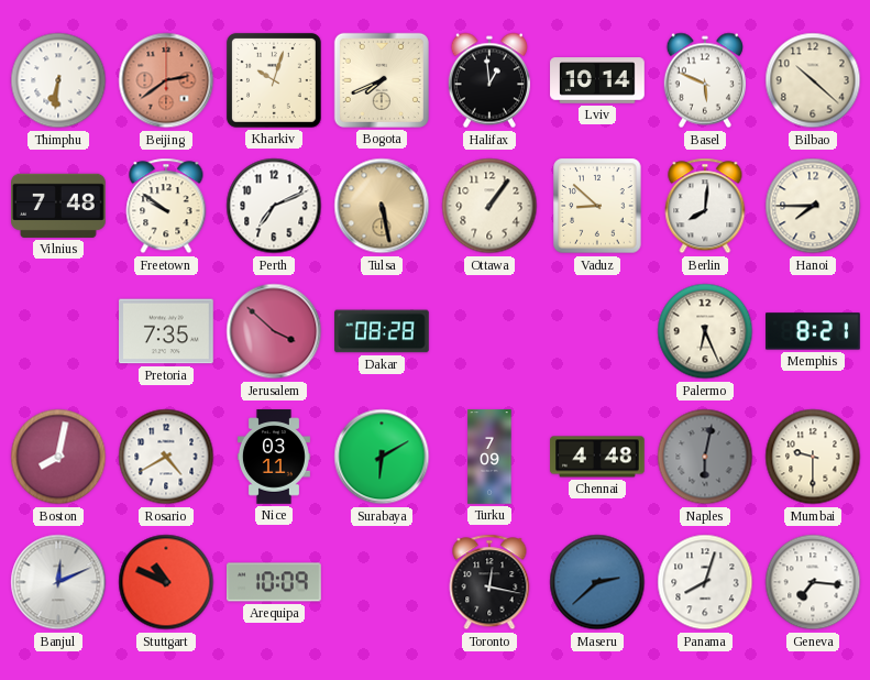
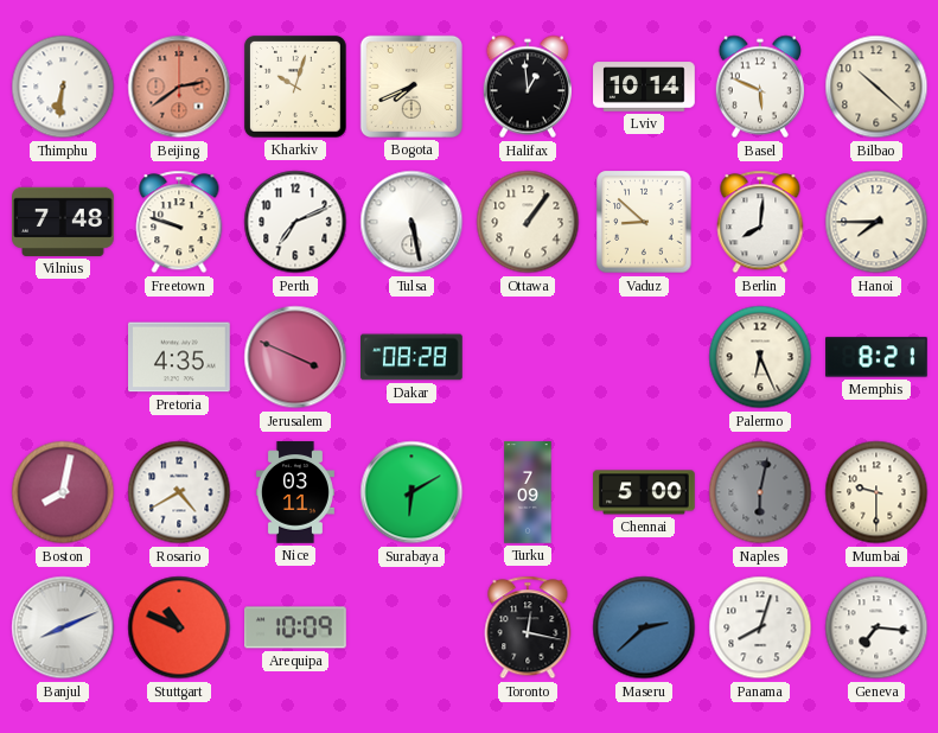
Freetown: 9:51 -> 9:48
Tulsa dial: champagne -> white
Pretoria: 7:35 -> 4:35
Jerusalem: 3:52 -> 3:49
Chennai: 4:48 -> 5:00
Banjul: 12:11 -> 8:11
